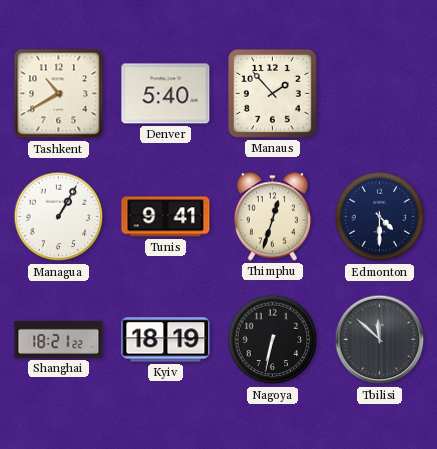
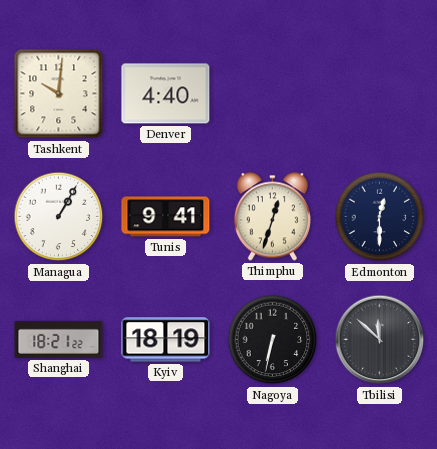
Tashkent: 10:40 -> 10:01
Denver: 5:40 -> 4:40
Manaus: 1:53 -> none
Edmonton: 4:30 -> 12:30
